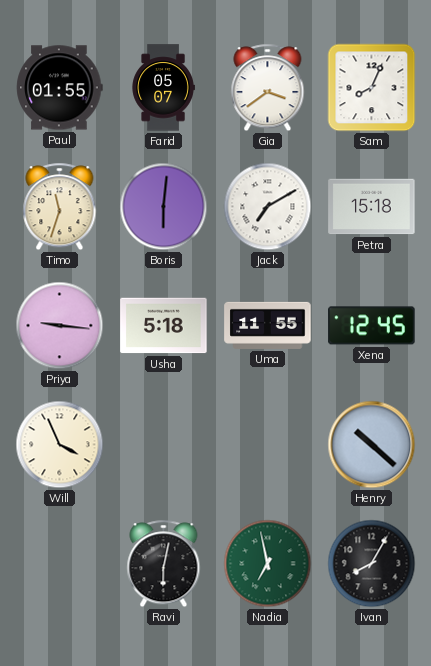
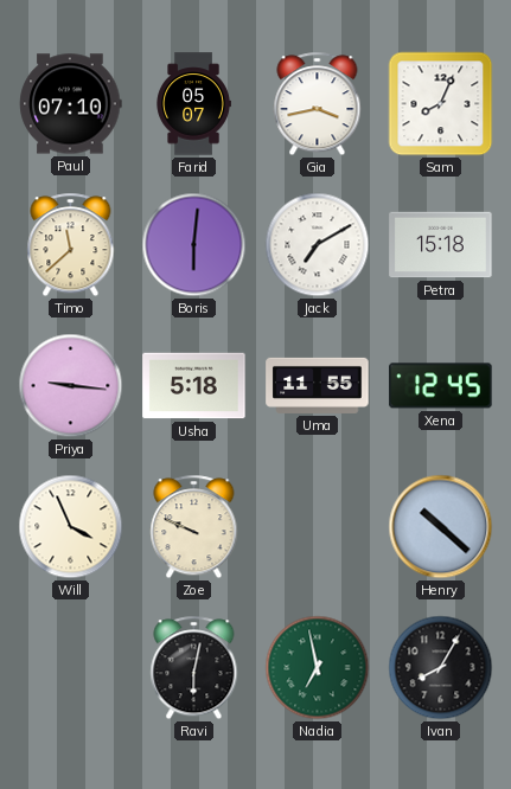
Paul: 01:55 -> 07:10
Gia: 3:39 -> 3:43
Timo: 11:33 -> 11:38
Zoe: none -> 9:49
